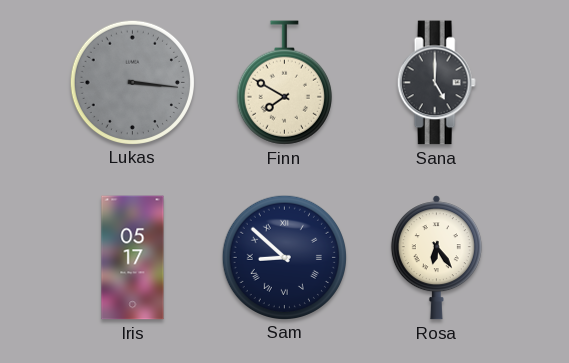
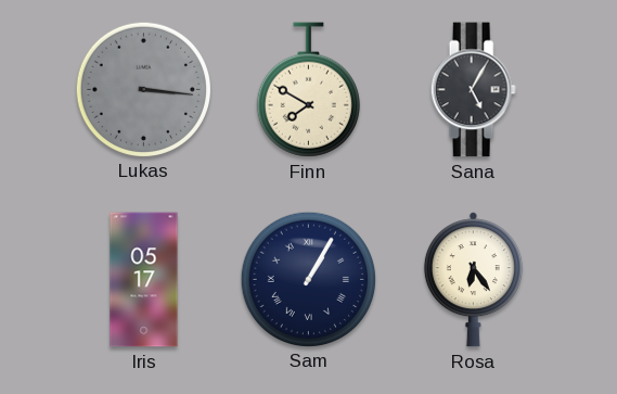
Sana: 5:00 -> 5:05
Sam: 8:52 -> 1:05
